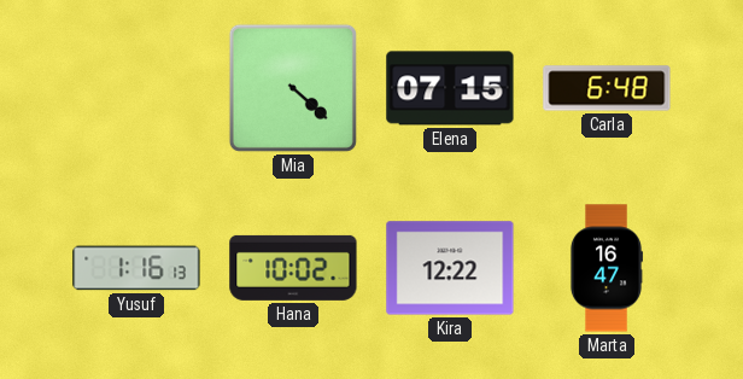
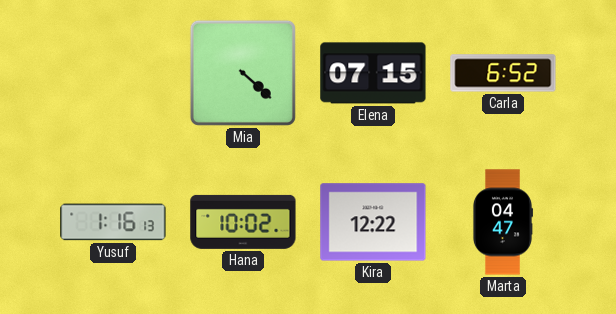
Carla: 6:48 -> 6:52
Marta: 16:47 -> 04:47
